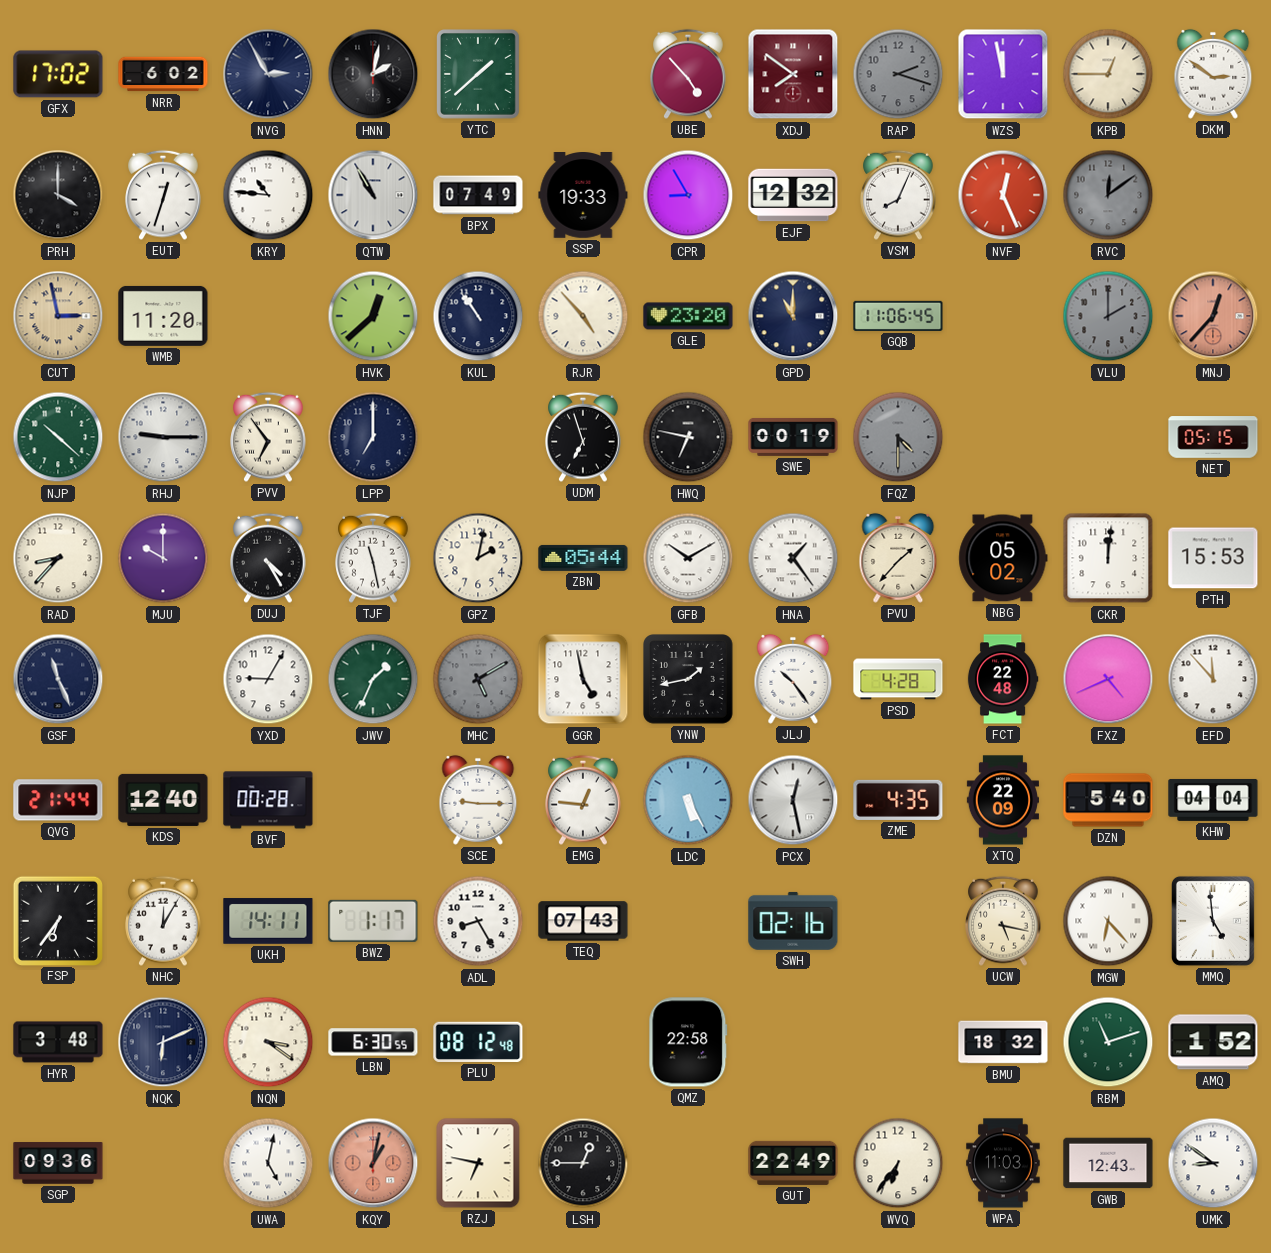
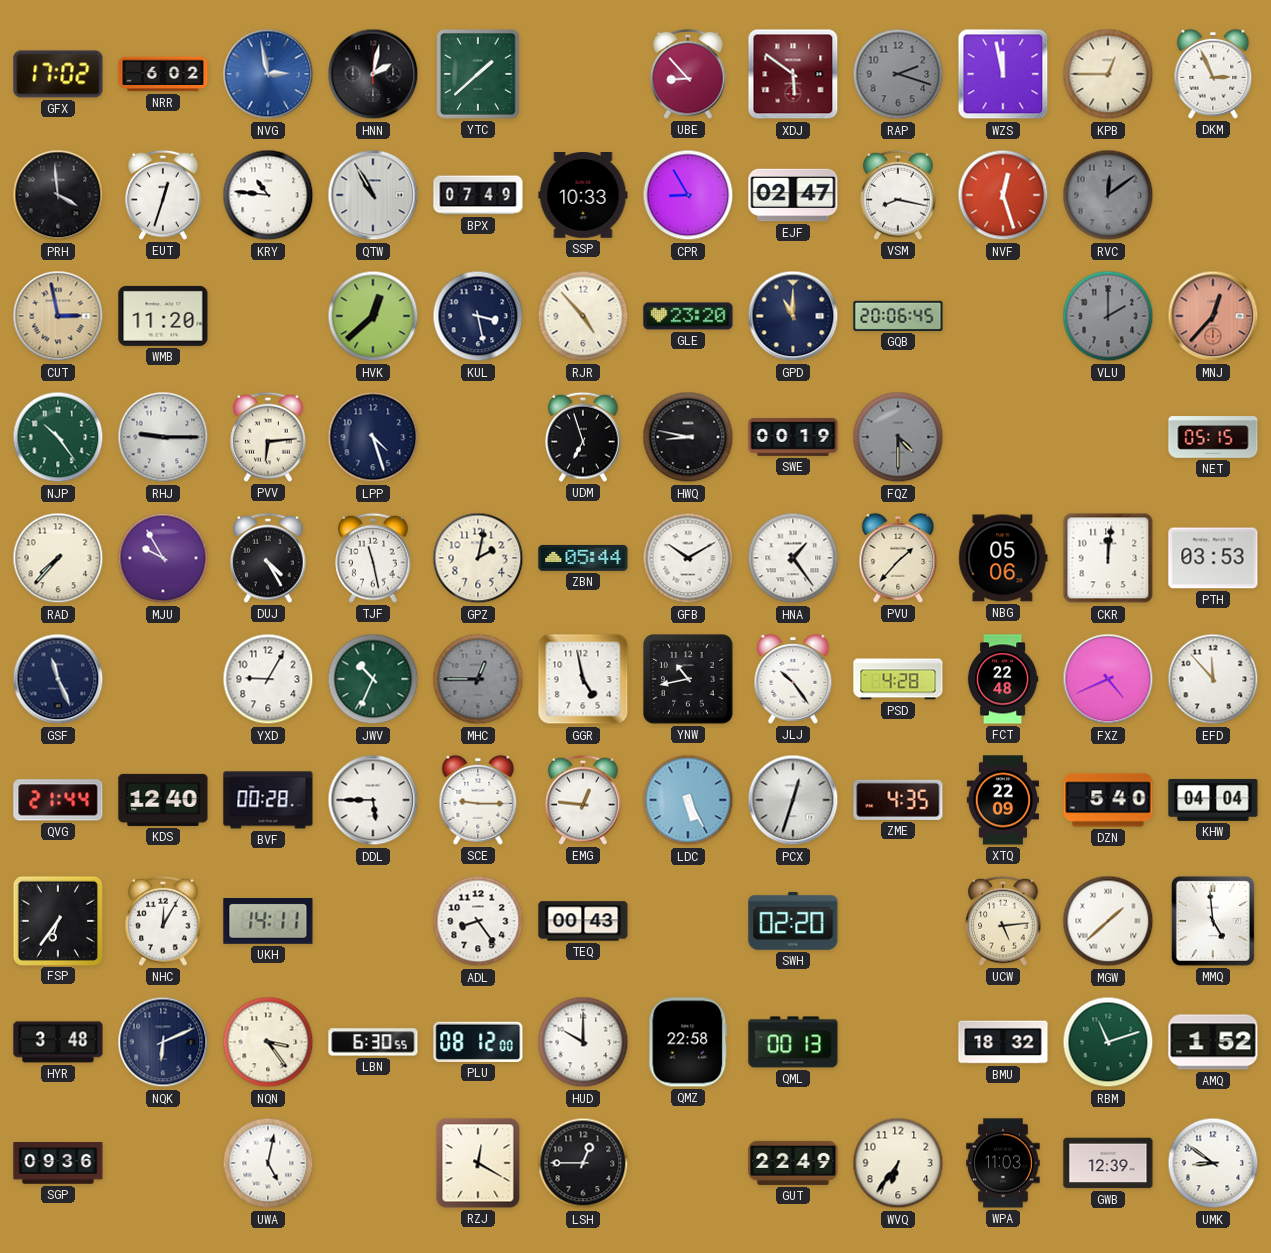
NVG: 2:55 -> 2:58
NVG dial: navy -> blue
UBE: 4:53 -> 8:53
XDJ: 7:51 -> 5:51
DKM: 2:51 -> 2:56
PRH: 4:00 -> 3:59
SSP: 19:33 -> 10:33
EJF: 12:32 -> 02:47
VSM: 8:04 -> 8:17
NVF: 12:26 -> 12:27
KUL: 10:54 -> 3:28
GQB: 11:06 -> 20:06
NJP: 10:22 -> 10:24
PVV: 6:54 -> 6:14
LPP: 7:00 -> 4:27
HWQ: 6:47 -> 8:47
RAD: 8:37 -> 7:37
MJU: 10:00 -> 9:55
NBG: 05:02 -> 05:06
PTH: 15:53 -> 03:53
JWV: 1:34 -> 10:34
MHC: 5:10 -> 12:45
YNW: 1:43 -> 10:43
DDL: none -> 5:45
PCX: 12:28 -> 12:33
BWZ: 1:17 -> none
ADL: 8:25 -> 8:24
TEQ: 07:43 -> 00:43
SWH: 02:16 -> 02:20
UCW: 5:17 -> 5:14
MGW: 6:23 -> 1:38
NQN: 3:21 -> 3:24
PLU: 08:12:48 -> 08:12:00
HUD: none -> 10:00
QML: none -> 00:13
KQY: 1:02 -> none
RZJ: 6:47 -> 12:20
GWB: 12:43 -> 12:39
